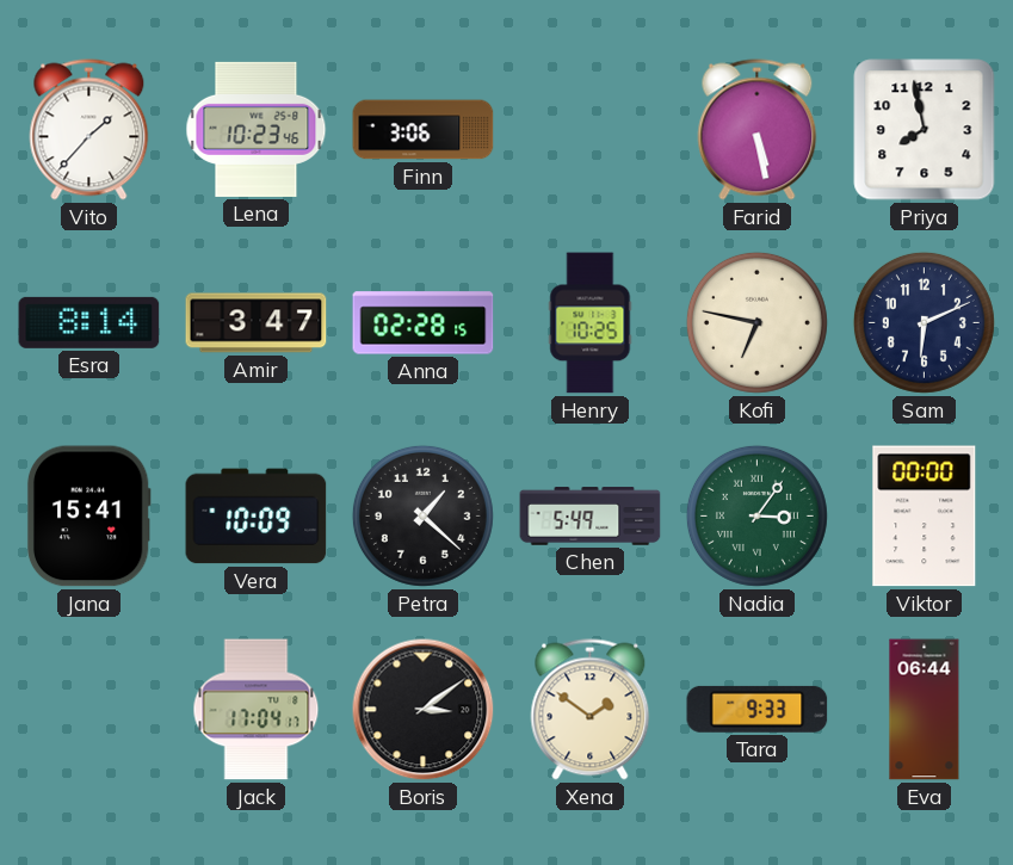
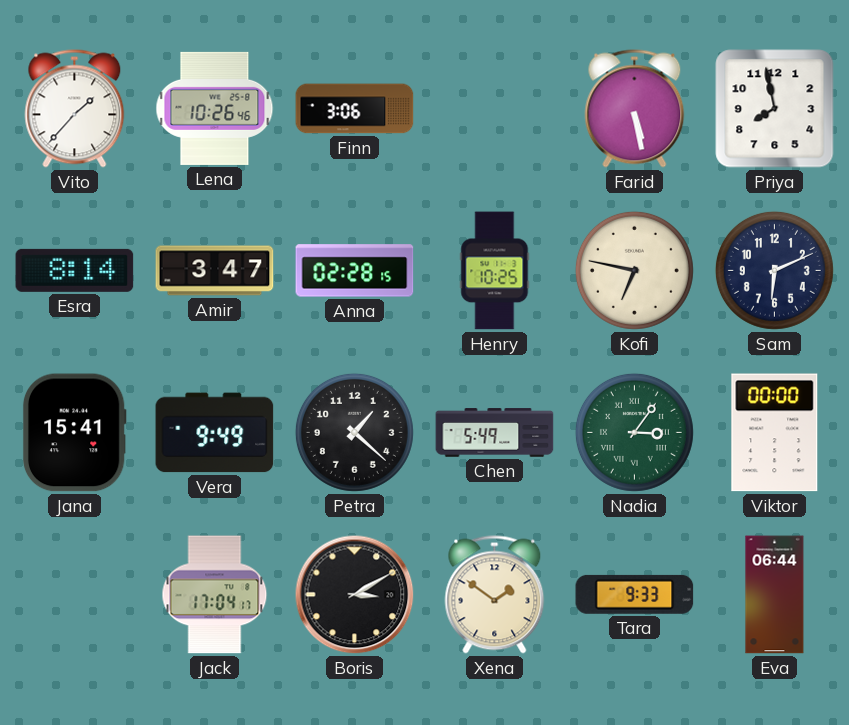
Lena: 10:23 -> 10:26
Vera: 10:09 -> 9:49
Boris: 3:09 -> 3:10
